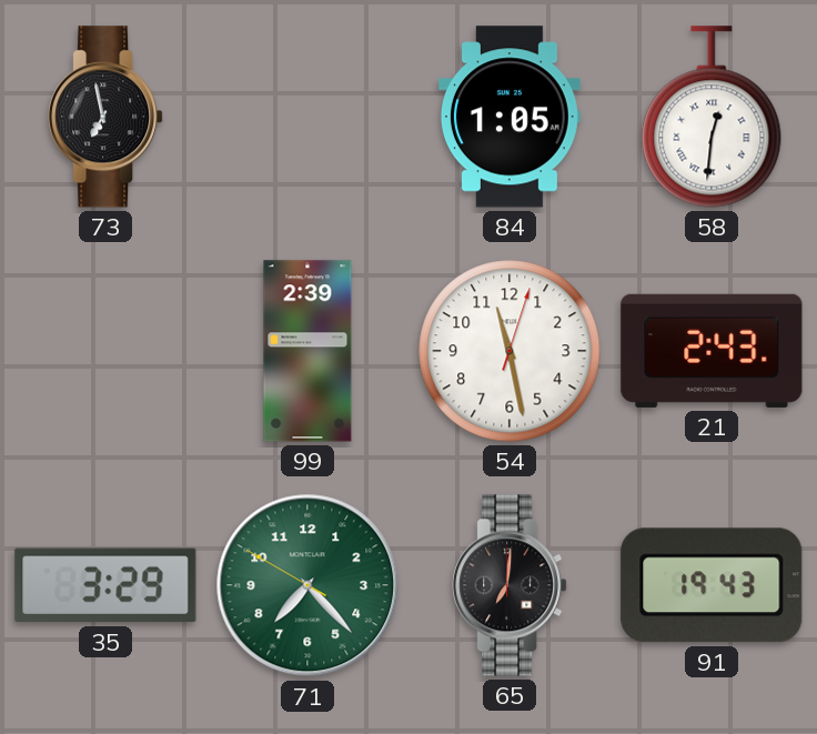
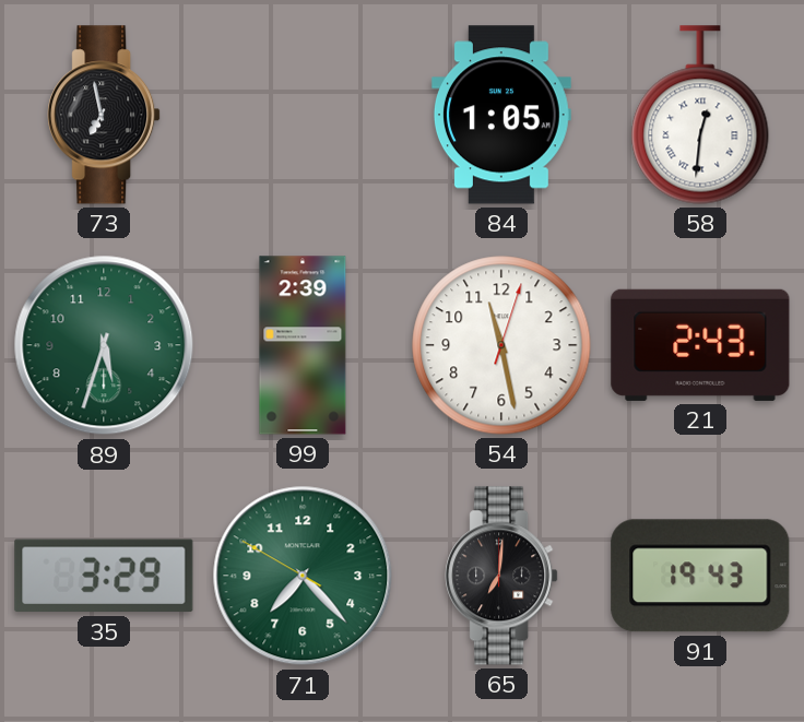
89: none -> 5:33
